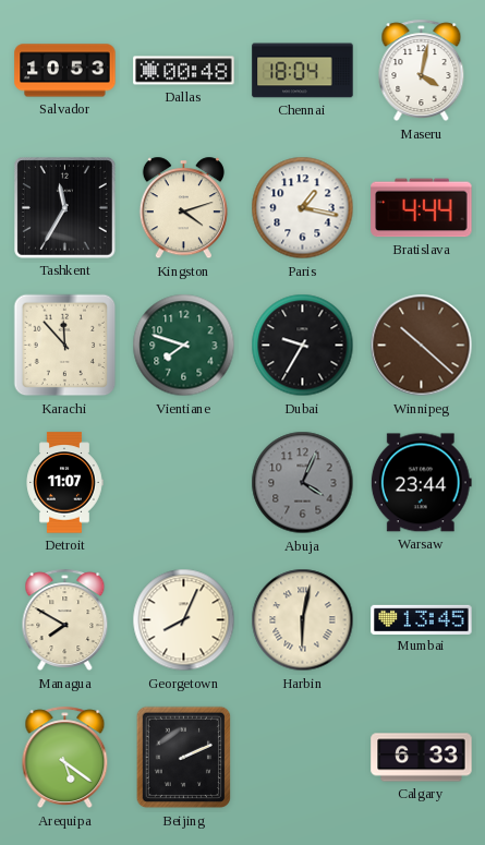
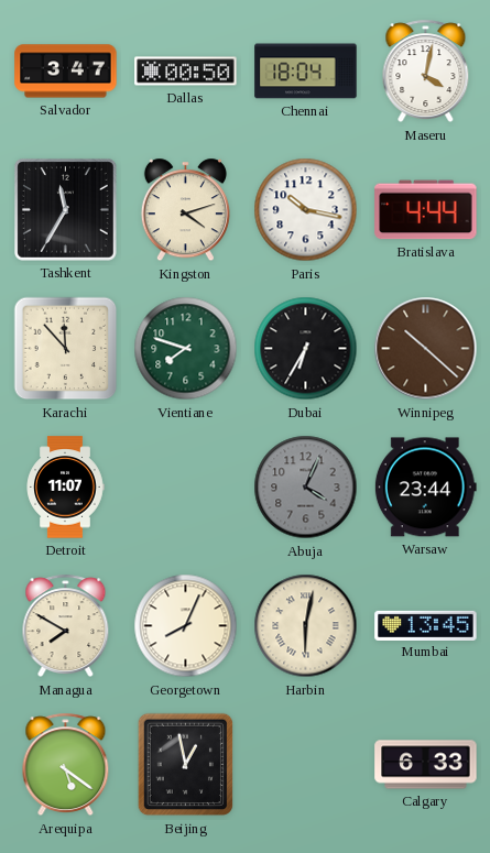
Salvador: 10:53 -> 3:47
Dallas: 00:48 -> 00:50
Paris: 1:17 -> 10:17
Dubai: 9:35 -> 6:35
Beijing: 2:11 -> 12:58
